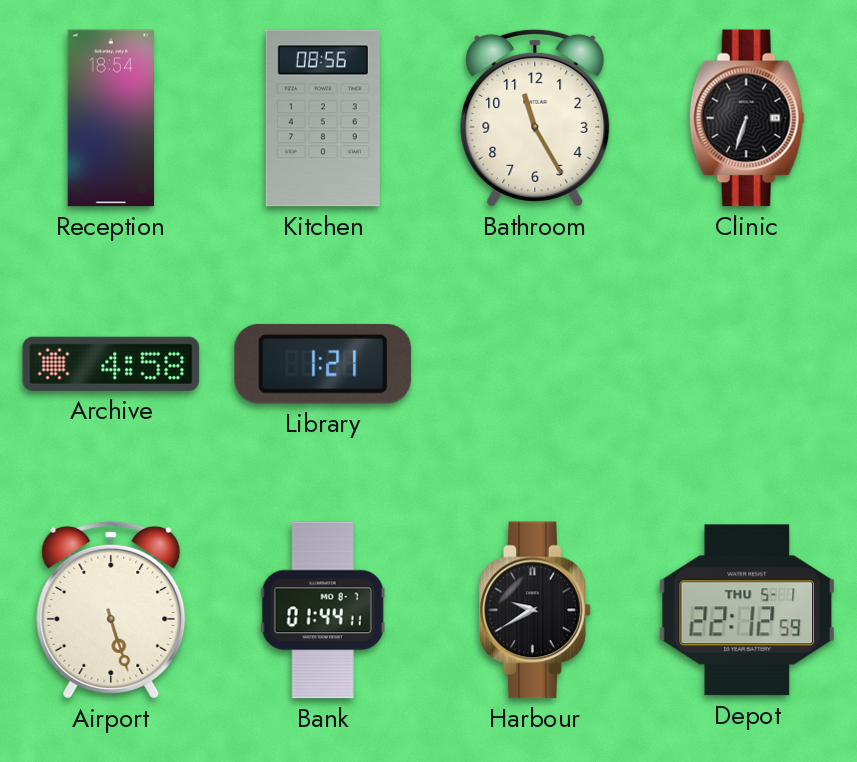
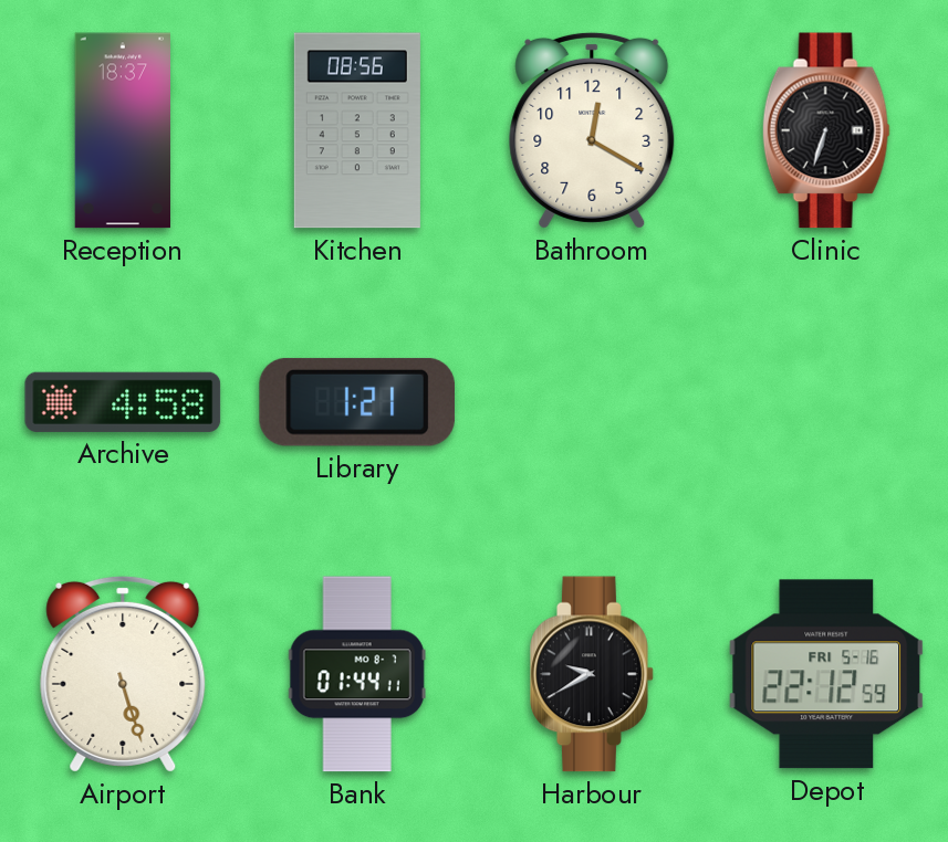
Reception: 18:54 -> 18:37
Bathroom: 11:25 -> 12:20
Depot date: THU 5-1 -> FRI 5-16
